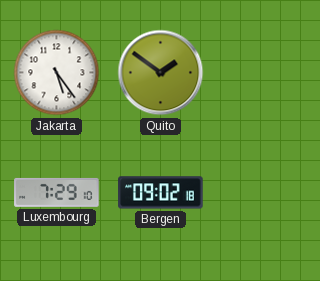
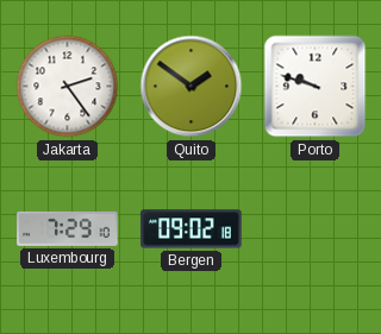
Jakarta: 5:24 -> 2:24
Porto: none -> 9:48
